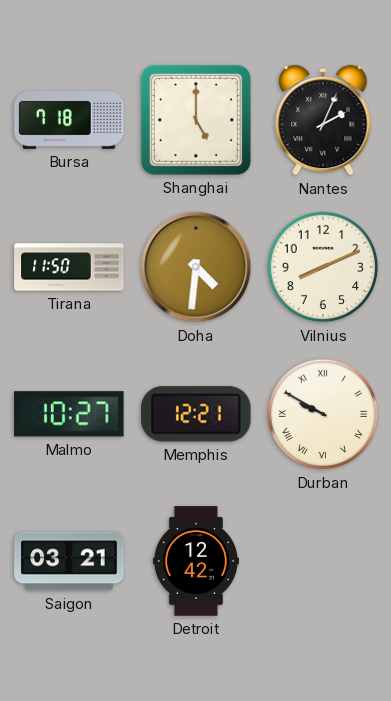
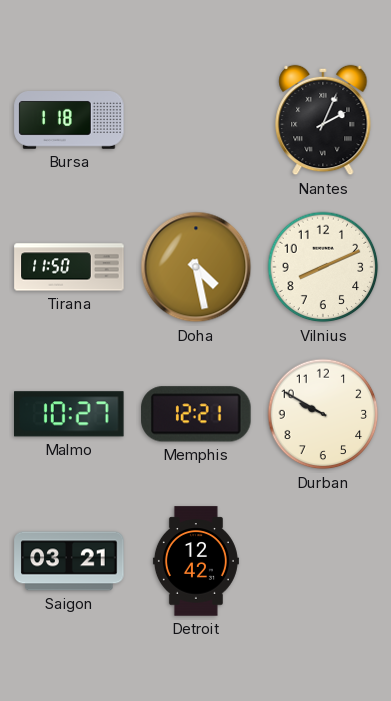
Bursa: 7:18 -> 1:18
Shanghai: 5:00 -> none
Doha: 4:31 -> 4:28
Durban numerals: Roman -> Arabic
